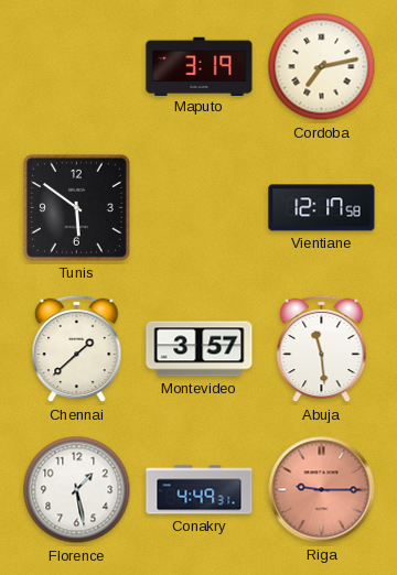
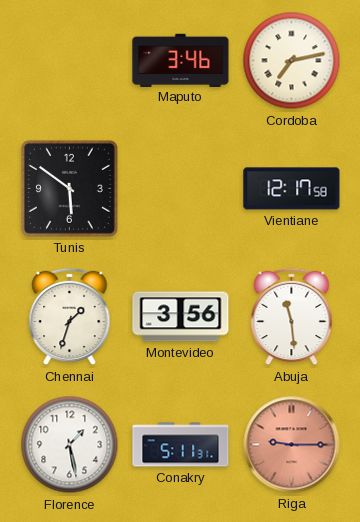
Maputo: 3:19 -> 3:46
Chennai: 1:38 -> 1:33
Montevideo: 3:57 -> 3:56
Conakry: 4:49 -> 5:11
